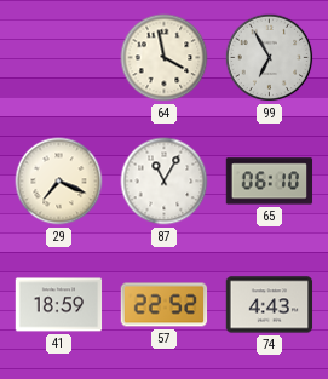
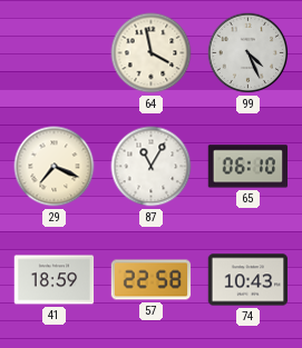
99: 6:55 -> 4:26
57: 22:52 -> 22:58
74: 4:43 -> 10:43
